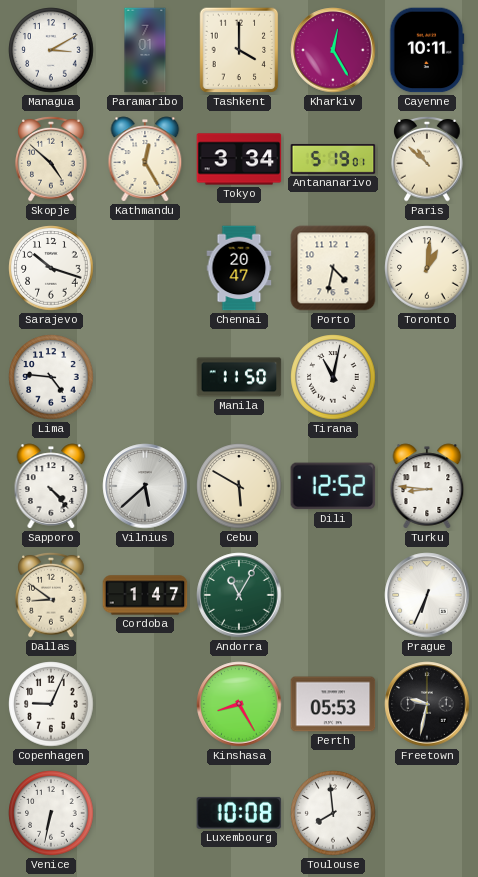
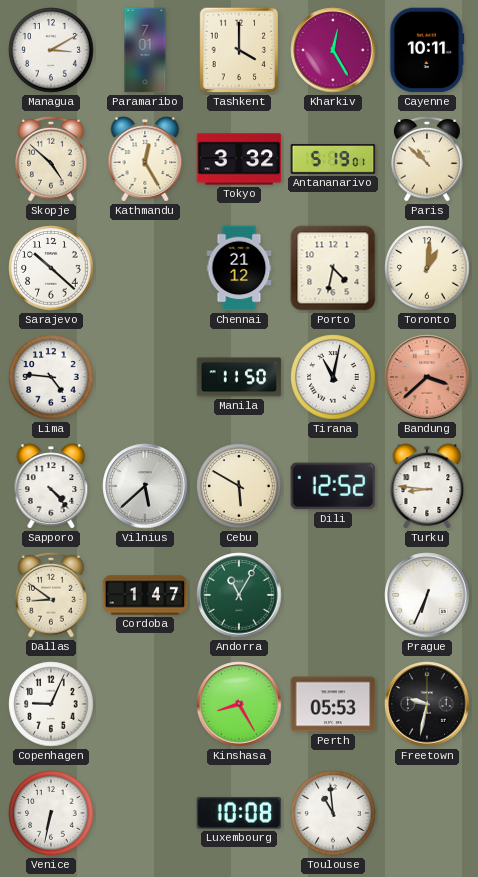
Tokyo: 3:34 -> 3:32
Sarajevo: 10:18 -> 10:22
Chennai: 20:47 -> 21:12
Bandung: none -> 3:38
Toulouse: 7:59 -> 10:59
